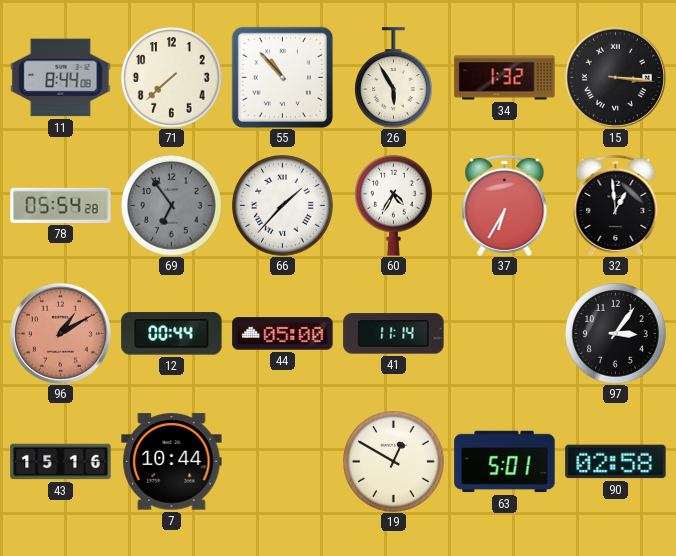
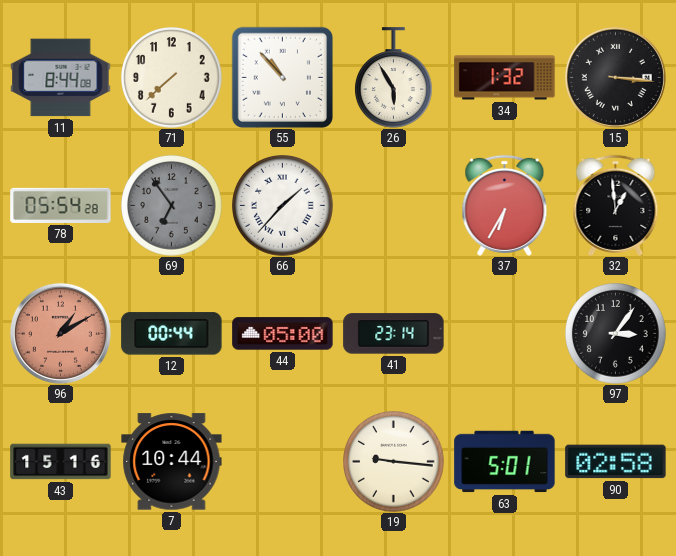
60: 4:35 -> none
41: 11:14 -> 23:14
19: 12:50 -> 9:16
